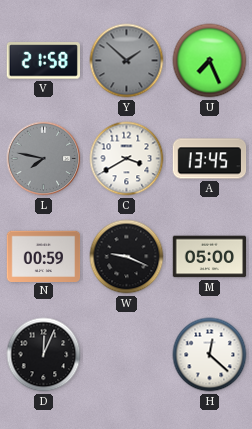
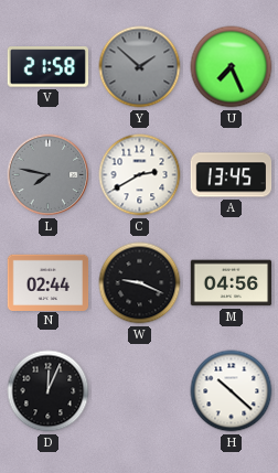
C: 3:40 -> 2:40
N: 00:59 -> 02:44
M: 05:00 -> 04:56
H: 12:22 -> 10:22
